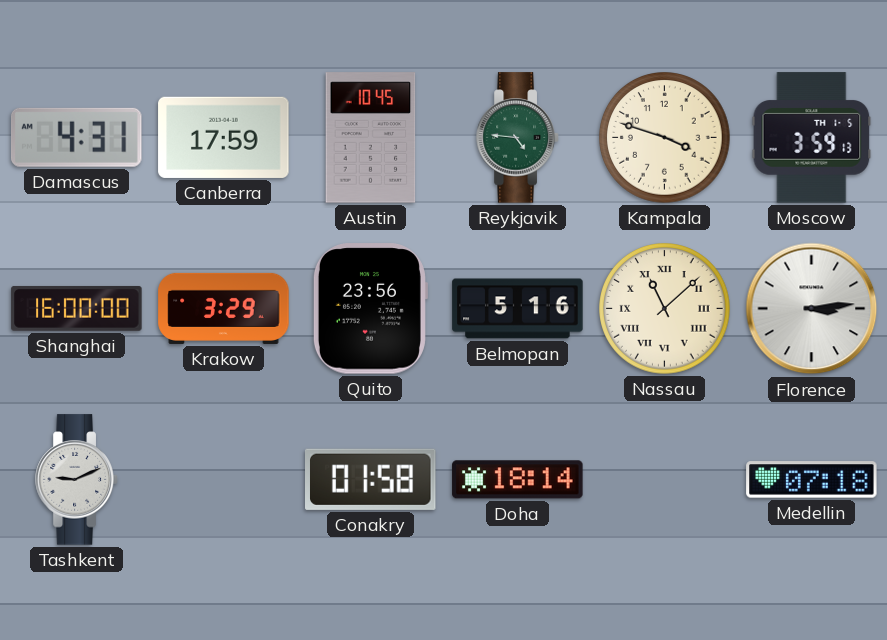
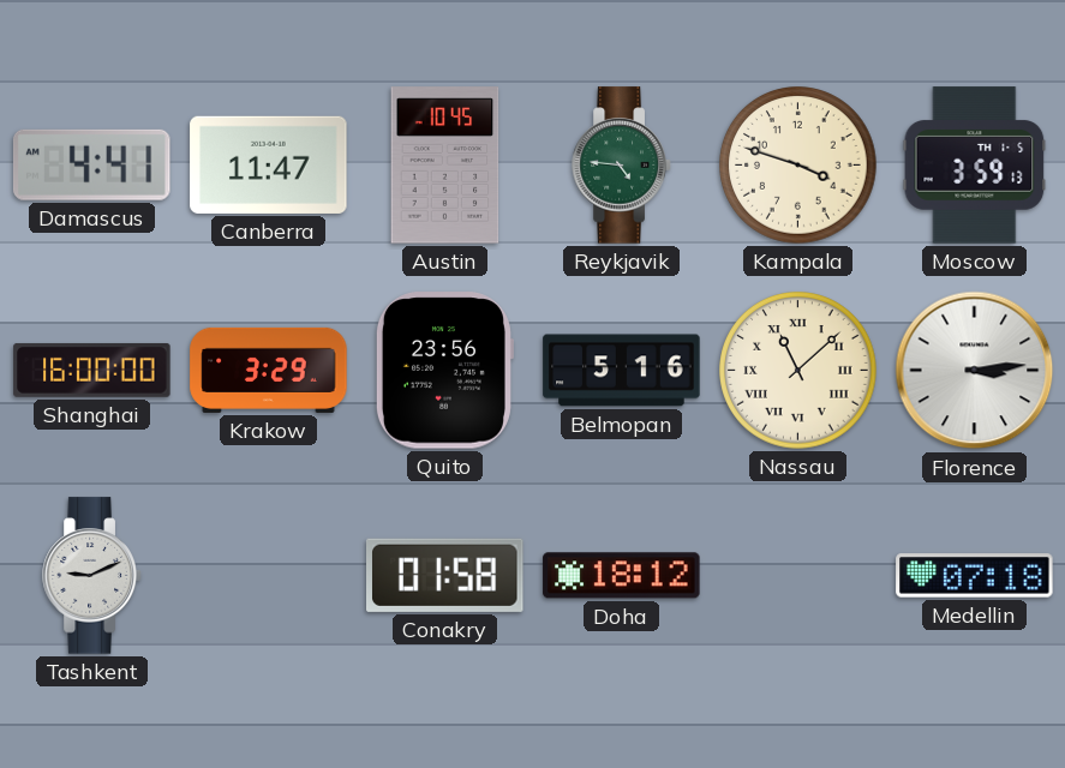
Damascus: 4:31 -> 4:41
Canberra: 17:59 -> 11:47
Doha: 18:14 -> 18:12
